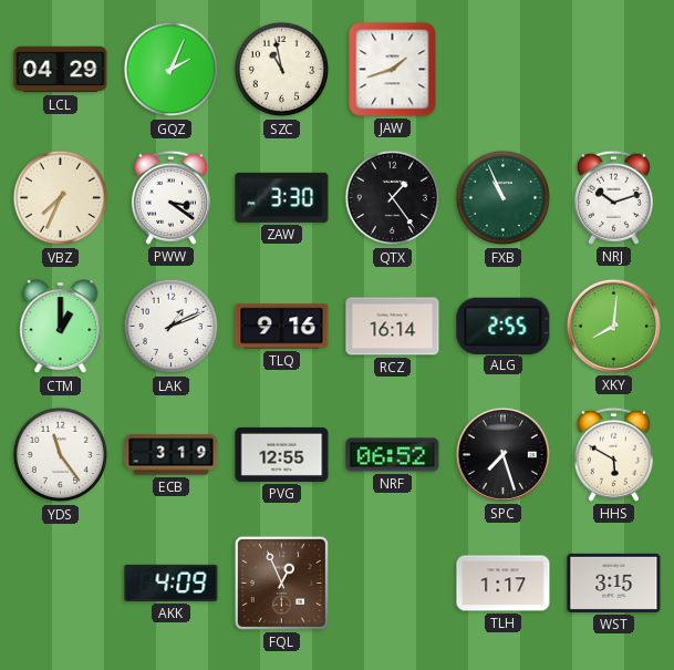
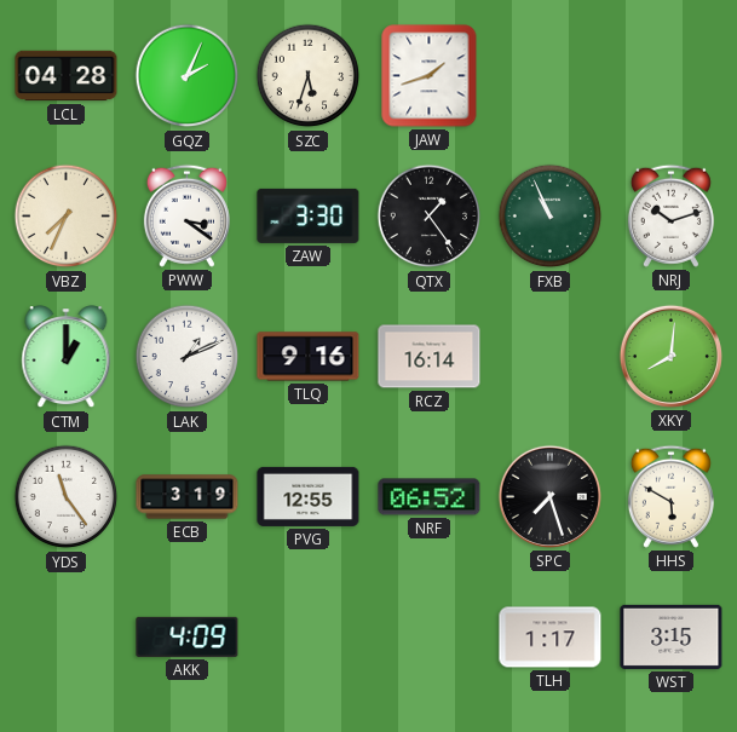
LCL: 04:29 -> 04:28
SZC: 10:58 -> 5:33
ALG: 2:55 -> none
FQL: 12:56 -> none
